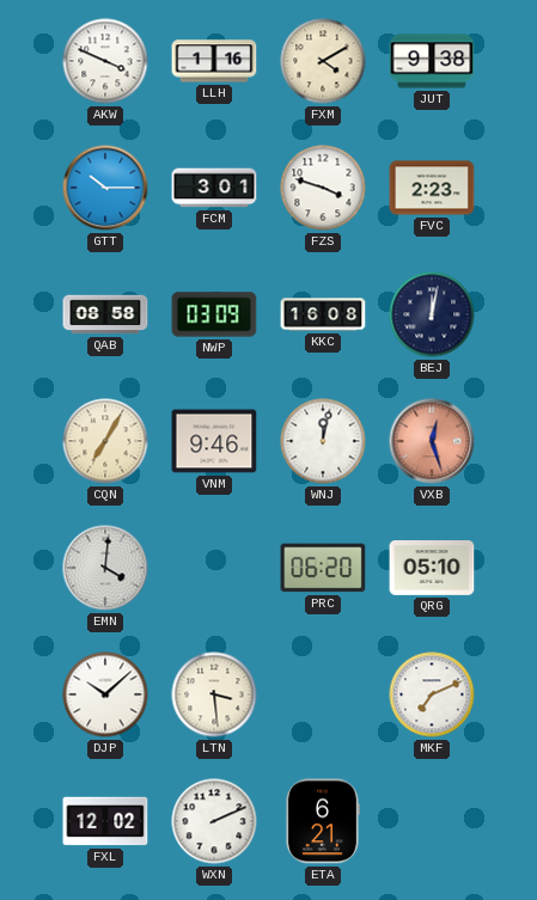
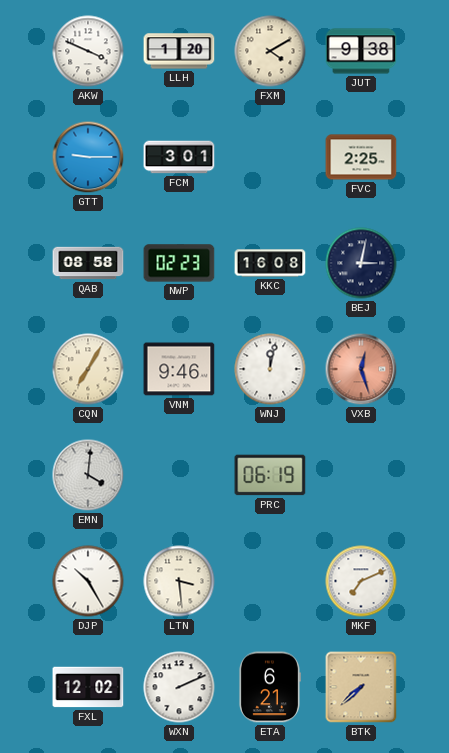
LLH: 1:16 -> 1:20
GTT: 10:15 -> 9:15
FZS: 3:48 -> none
FVC: 2:23 -> 2:25
NWP: 03:09 -> 02:23
BEJ: 12:02 -> 3:02
PRC: 06:20 -> 06:19
QRG: 05:10 -> none
DJP: 10:08 -> 10:25
BTK: none -> 7:38
